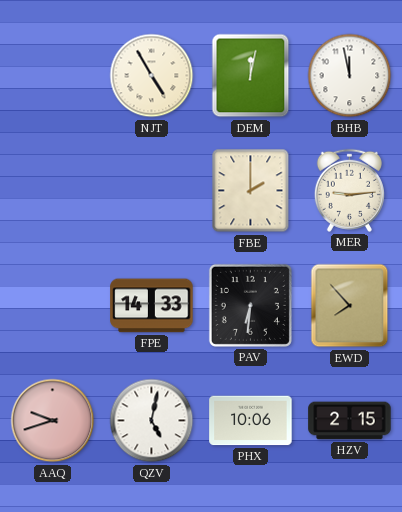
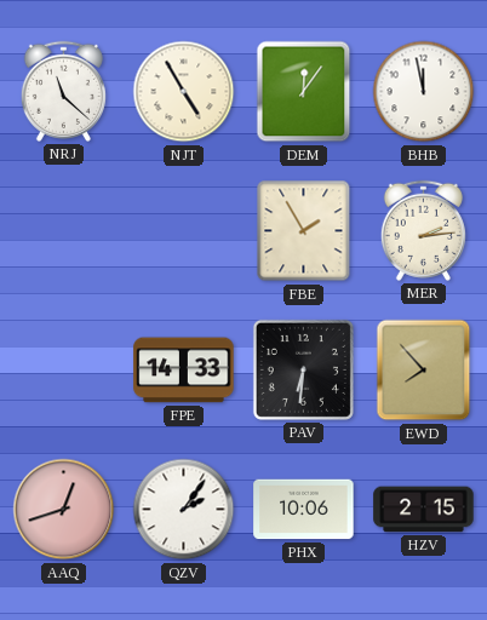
NRJ: none -> 11:22
DEM: 12:02 -> 12:06
FBE: 2:00 -> 1:55
MER: 9:14 -> 2:14
AAQ: 9:42 -> 12:42
QZV: 5:02 -> 2:06
